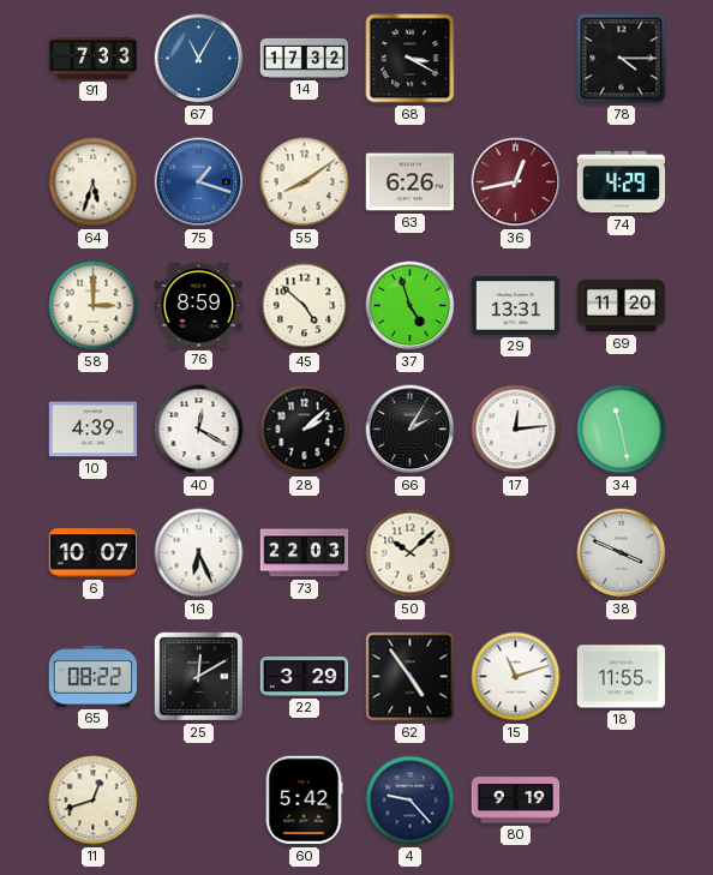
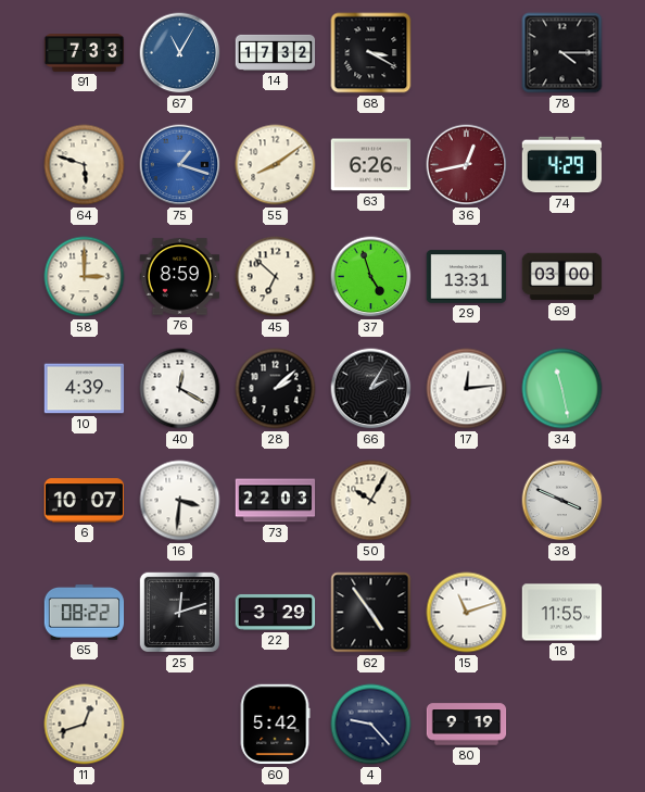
64: 5:33 -> 5:48
45: 4:52 -> 6:52
69: 11:20 -> 03:00
16: 6:26 -> 3:31
50: 10:08 -> 10:05
25: 12:10 -> 12:12
